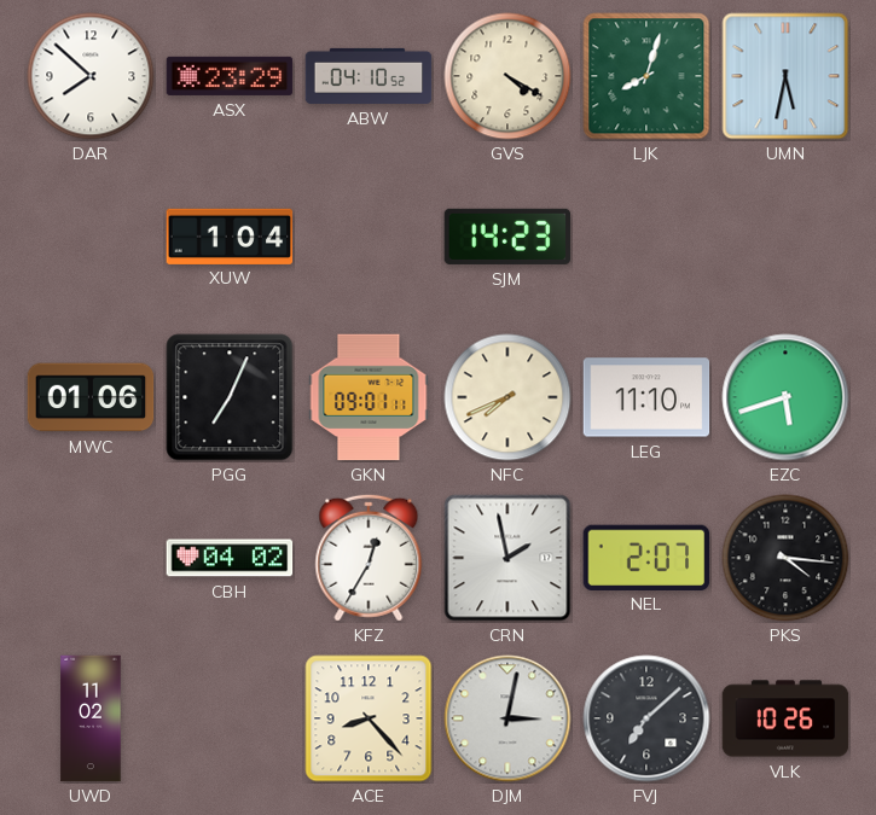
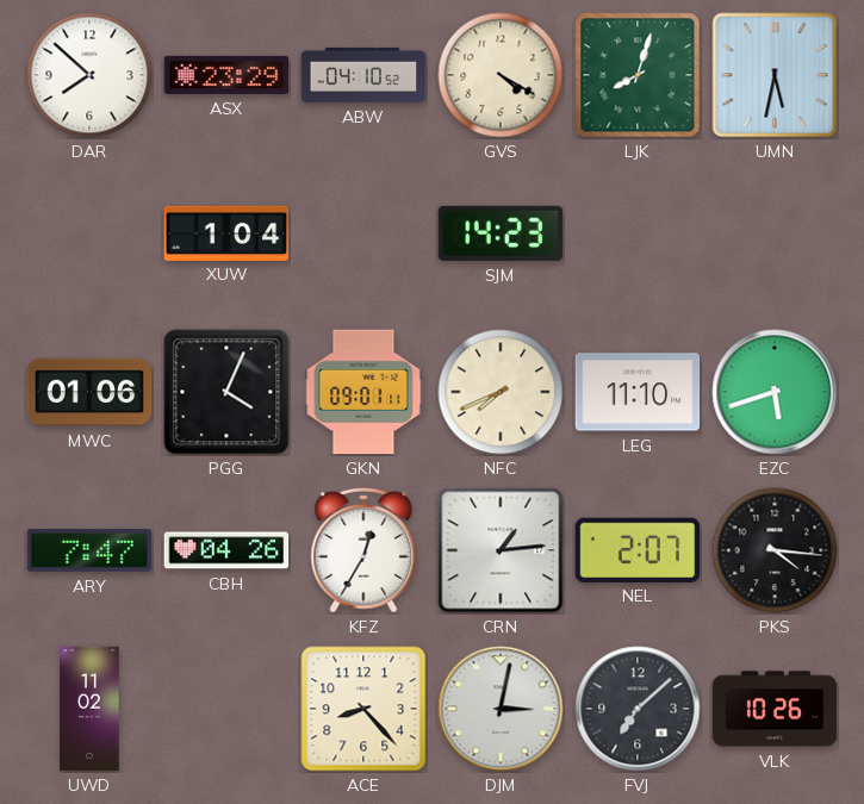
PGG: 7:04 -> 4:04
ARY: none -> 7:47
CBH: 04:02 -> 04:26
CRN: 1:58 -> 1:14
